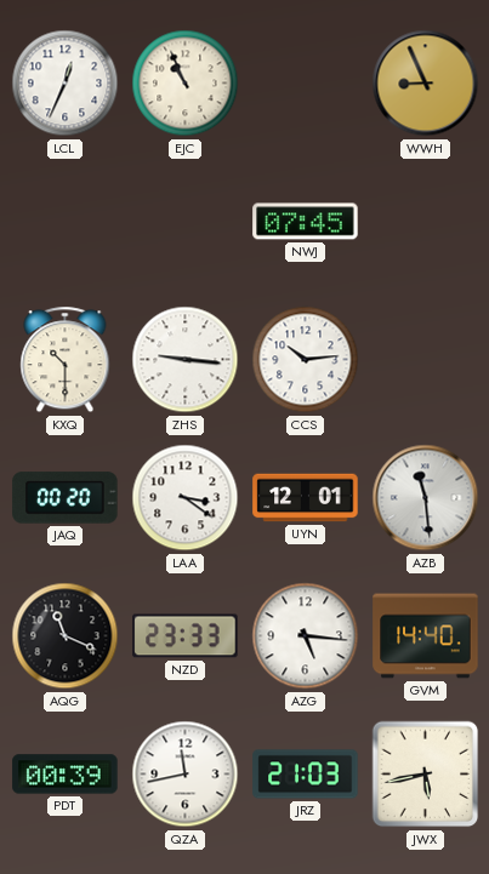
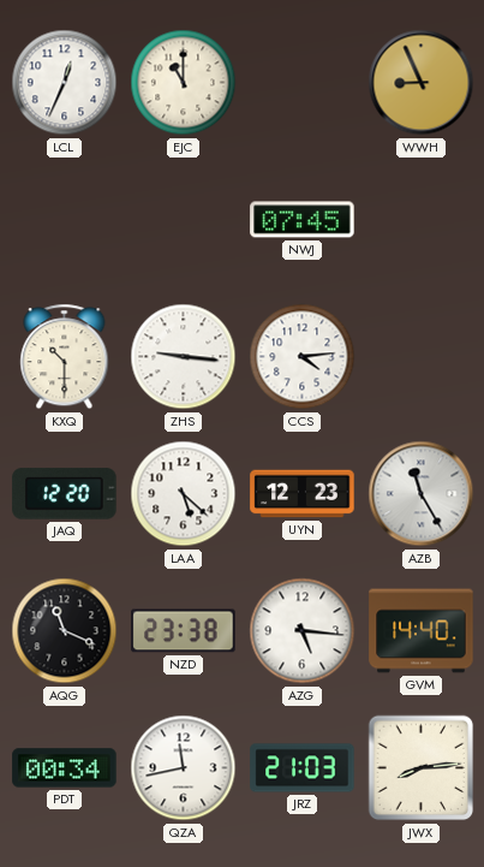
EJC: 10:56 -> 11:00
CCS: 10:14 -> 4:14
JAQ: 00:20 -> 12:20
LAA: 3:21 -> 5:22
UYN: 12:01 -> 12:23
AZB: 11:29 -> 11:25
NZD: 23:33 -> 23:38
PDT: 00:39 -> 00:34
JWX: 5:43 -> 8:14
